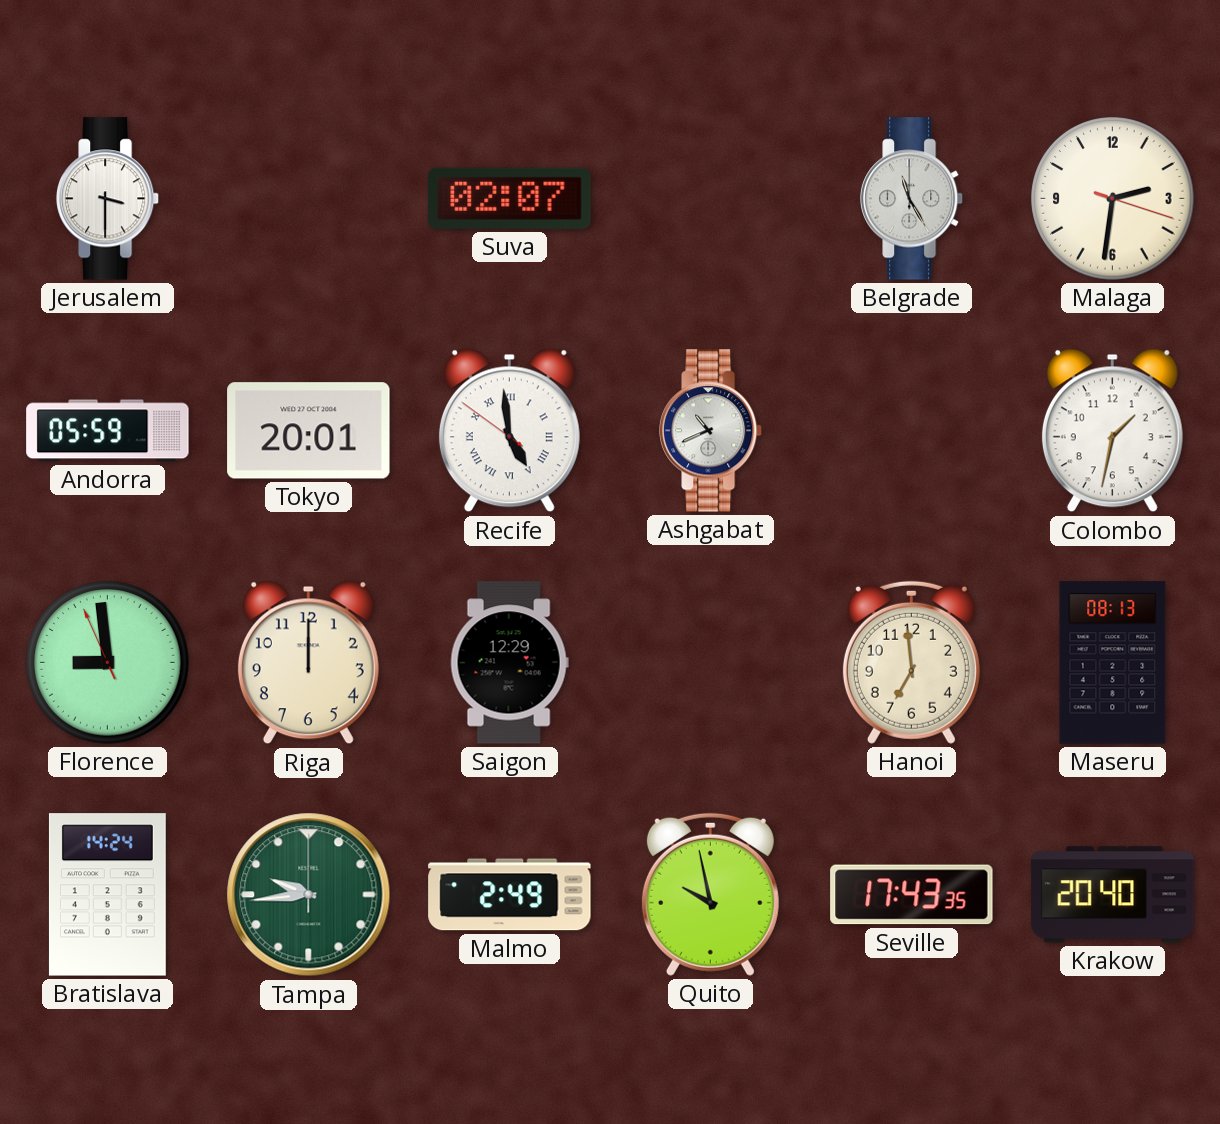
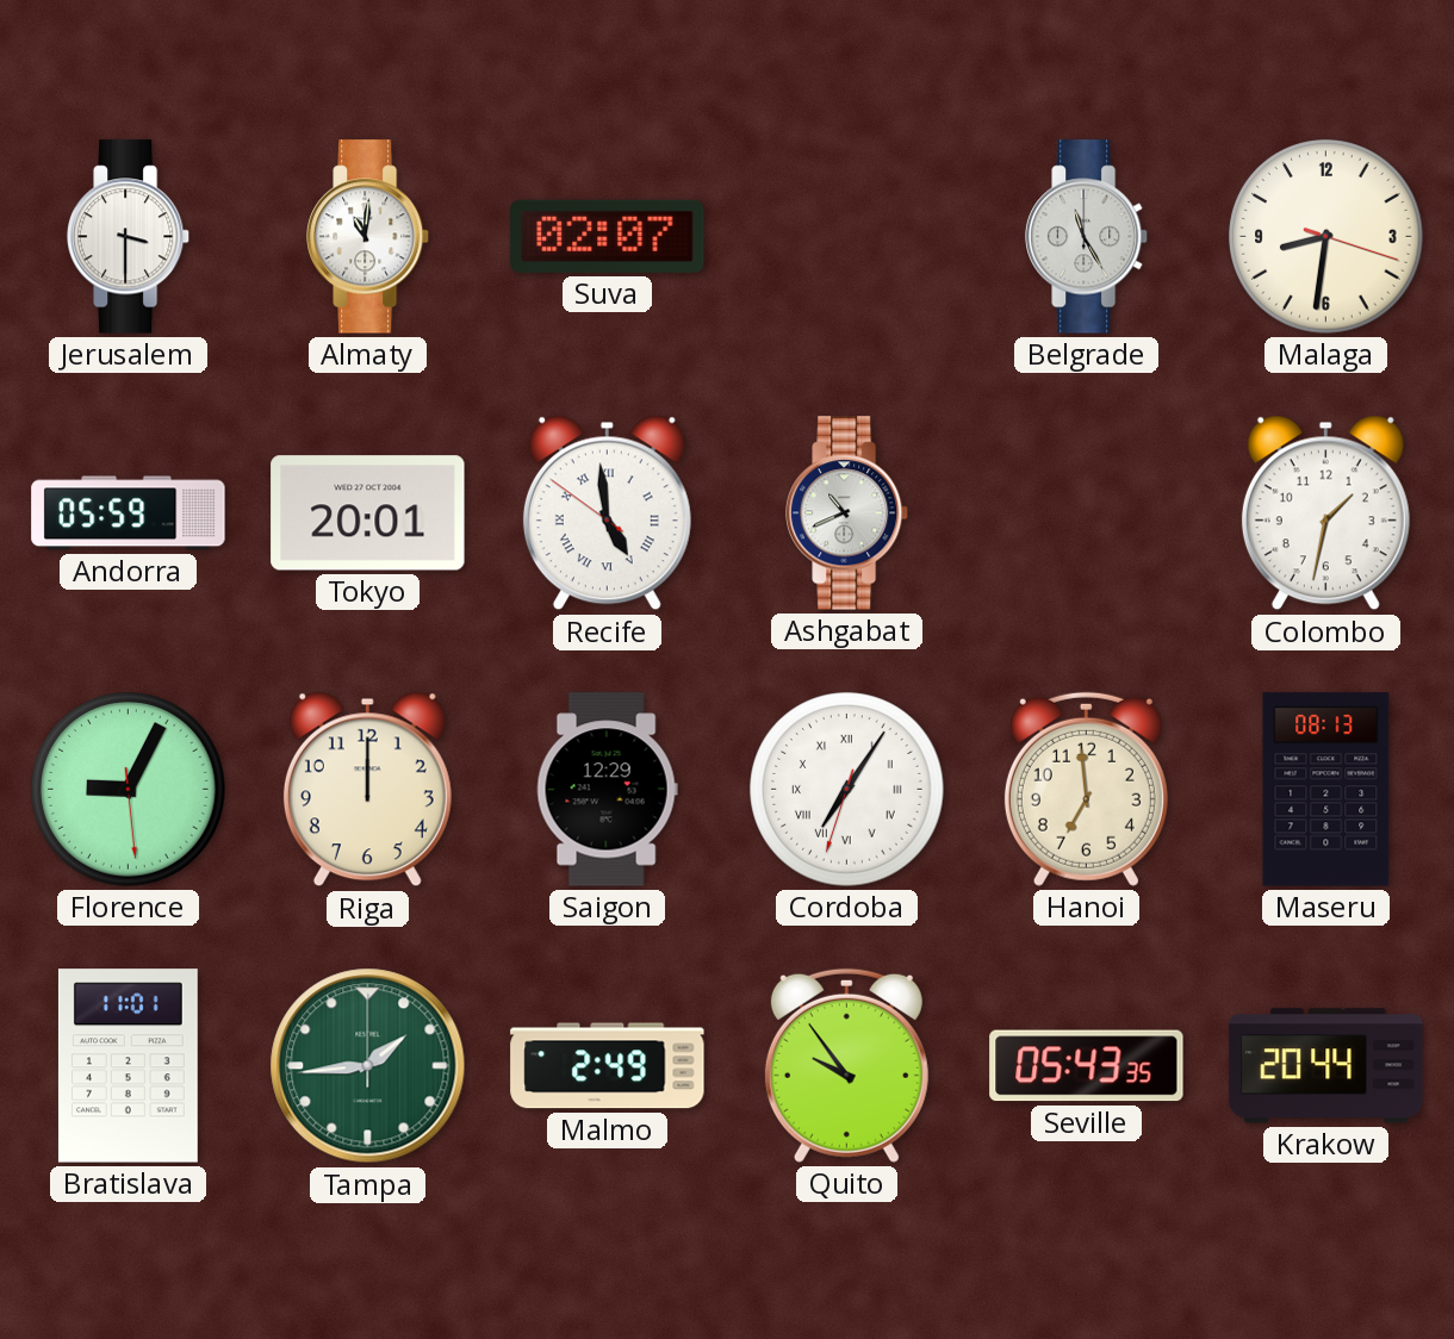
Almaty: none -> 11:01
Malaga: 2:31 -> 8:31
Florence: 8:58 -> 9:04
Cordoba: none -> 7:05
Bratislava: 14:24 -> 11:01
Tampa: 9:44 -> 1:44
Quito: 9:58 -> 9:54
Seville: 17:43 -> 05:43
Krakow: 20:40 -> 20:44
